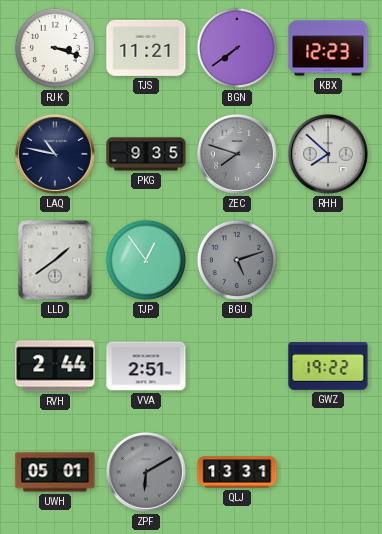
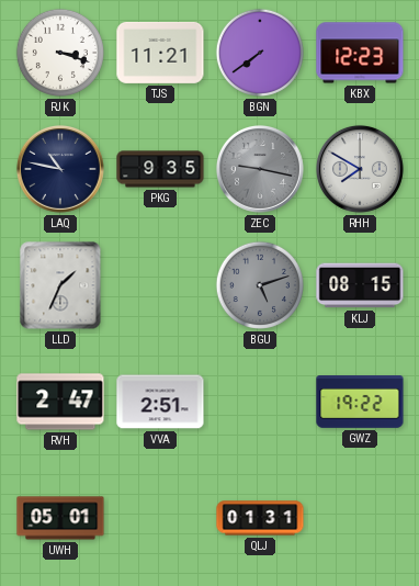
ZEC: 7:48 -> 9:17
RHH: 7:52 -> 7:50
LLD: 1:39 -> 1:34
TJP: 12:54 -> none
KLJ: none -> 08:15
RVH: 2:44 -> 2:47
ZPF: 6:10 -> none
QLJ: 13:31 -> 01:31
